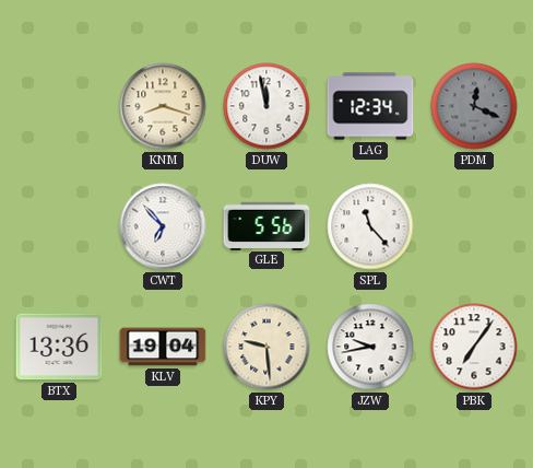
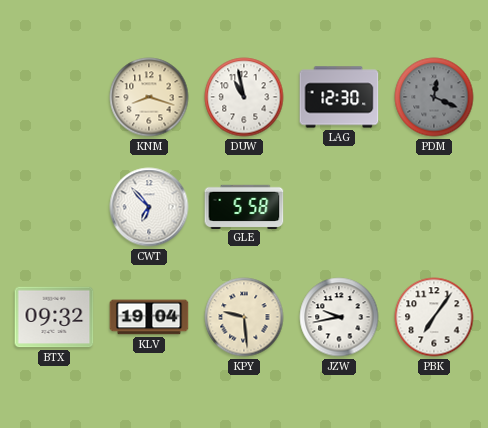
DUW: 11:58 -> 10:58
LAG: 12:34 -> 12:30
GLE: 5:56 -> 5:58
SPL: 11:23 -> none
BTX: 13:36 -> 09:32
